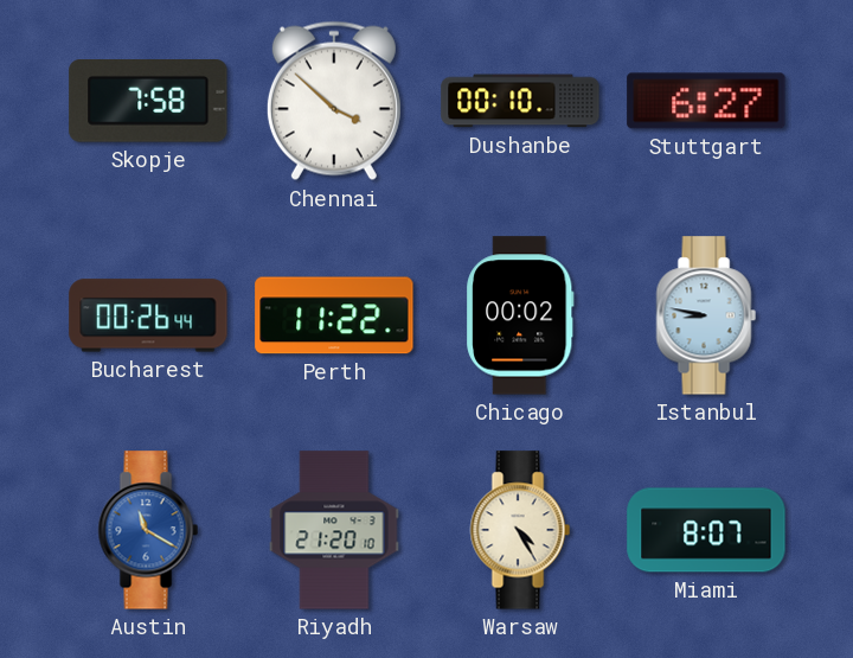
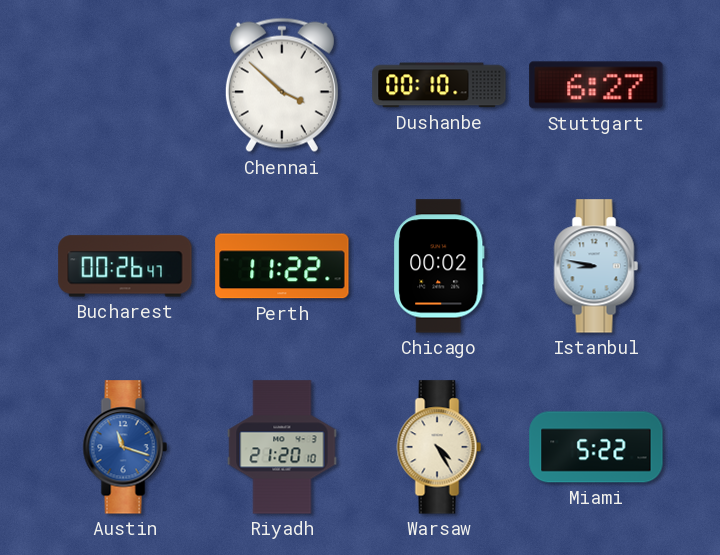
Skopje: 7:58 -> none
Bucharest: 00:26:44 -> 00:26:47
Austin: 11:20 -> 11:18
Miami: 8:07 -> 5:22
